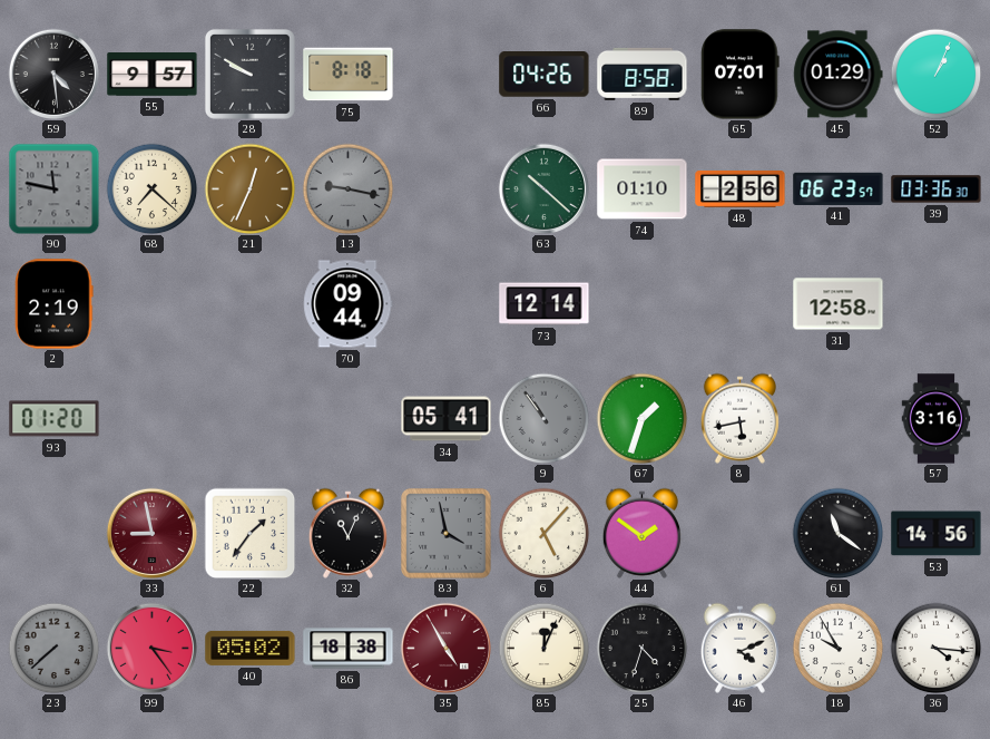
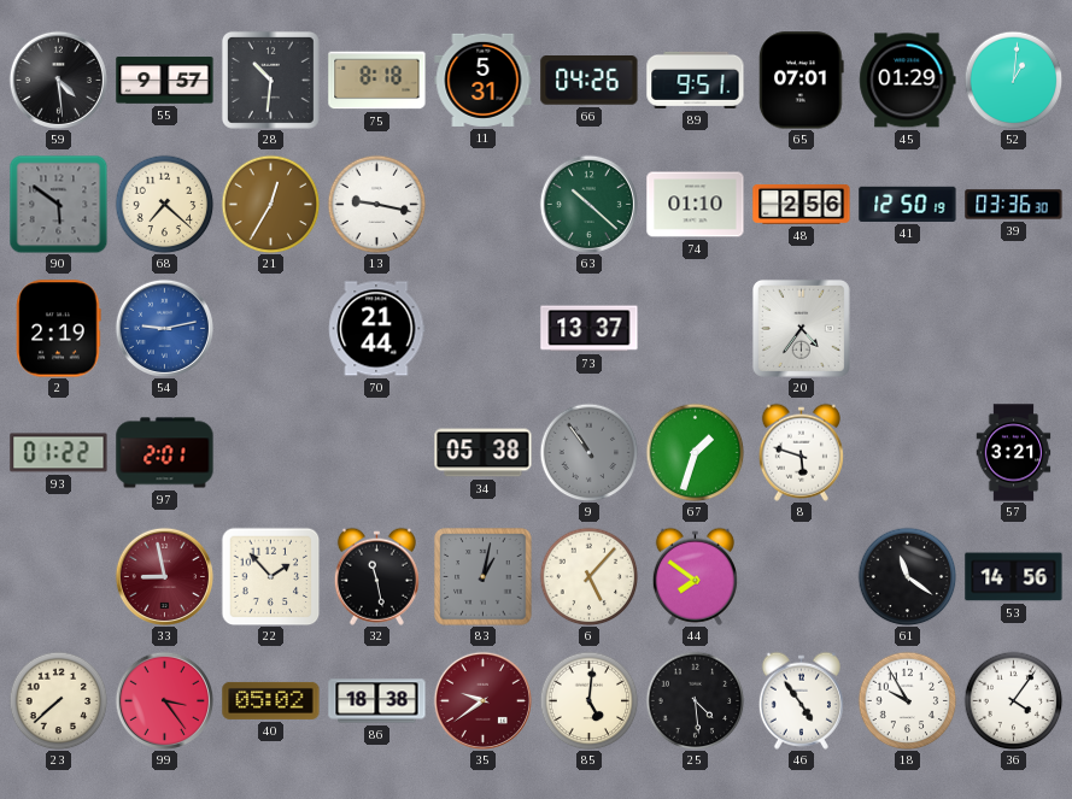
28: 9:50 -> 10:31
11: none -> 5:31
89: 8:58 -> 9:51
52: 1:04 -> 1:01
90: 11:47 -> 5:51
21: 12:34 -> 12:35
13 dial: grey -> white
41: 06:23 -> 12:50
54: none -> 9:13
70: 09:44 -> 21:44
73: 12:14 -> 13:37
20: none -> 4:36
31: 12:58 -> none
93: 01:20 -> 01:22
97: none -> 2:01
34: 05:41 -> 05:38
8: 5:43 -> 5:48
57: 3:16 -> 3:21
22: 1:36 -> 1:53
32: 11:04 -> 11:28
83: 3:58 -> 1:02
44: 1:51 -> 7:51
23 dial: grey -> cream
35: 4:55 -> 9:39
85: 12:04 -> 5:01
25: 4:33 -> 4:29
46: 4:11 -> 4:54
36: 4:16 -> 4:06
